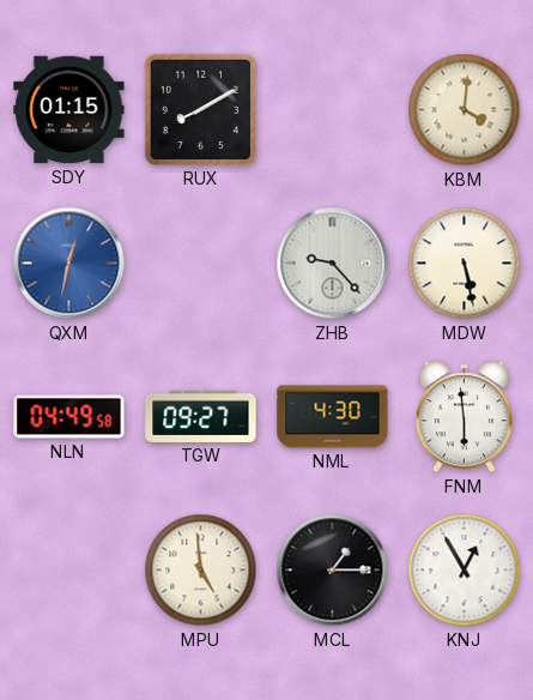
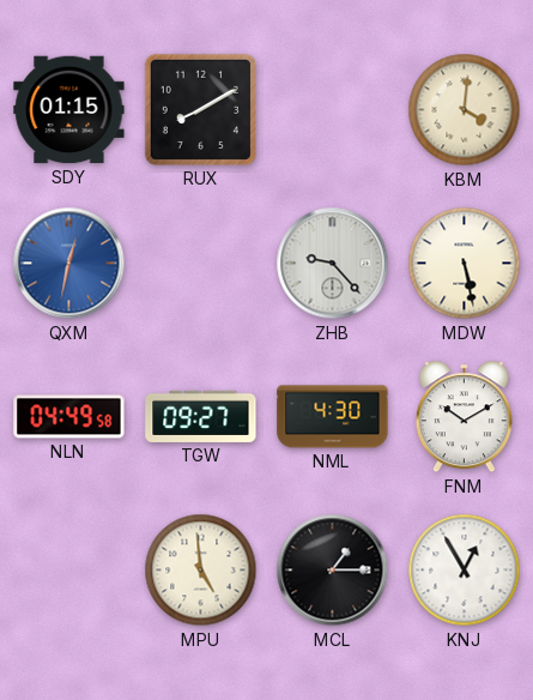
FNM: 5:59 -> 10:10
